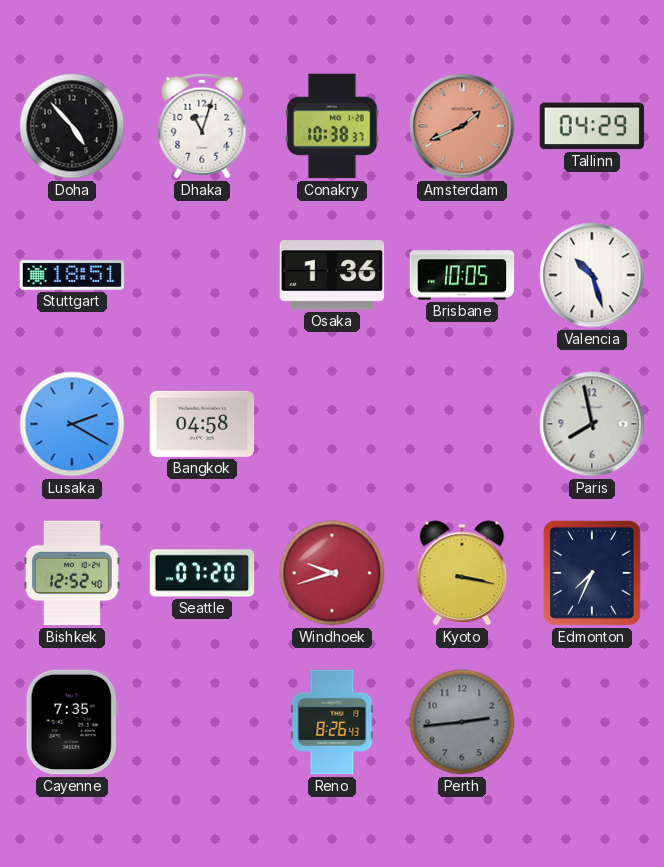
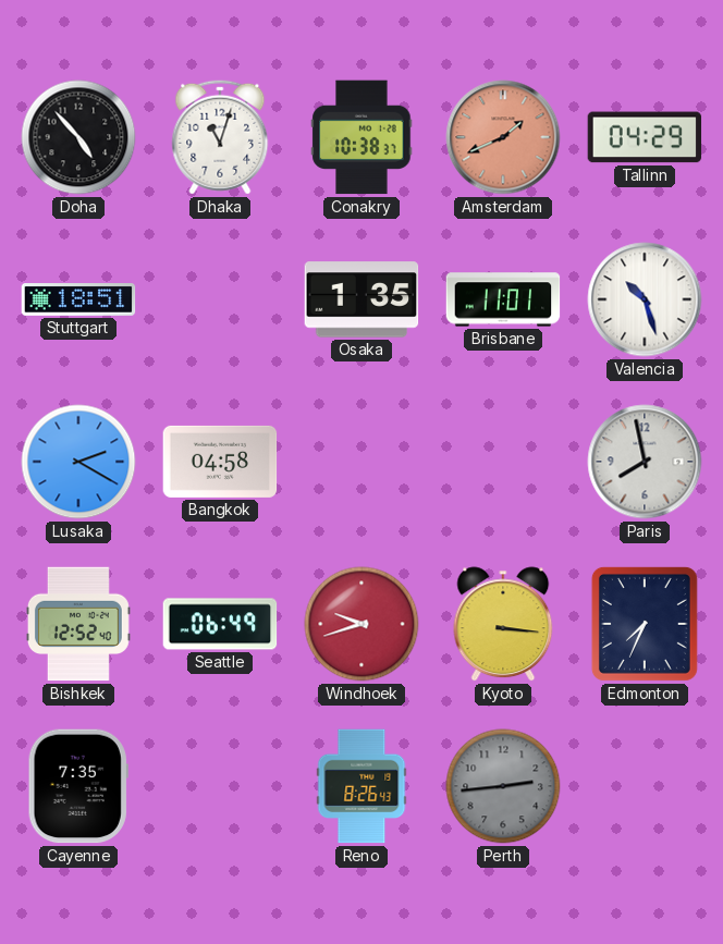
Osaka: 1:36 -> 1:35
Brisbane: 10:05 -> 11:01
Seattle: 07:20 -> 06:49
Kyoto: 3:17 -> 3:16
